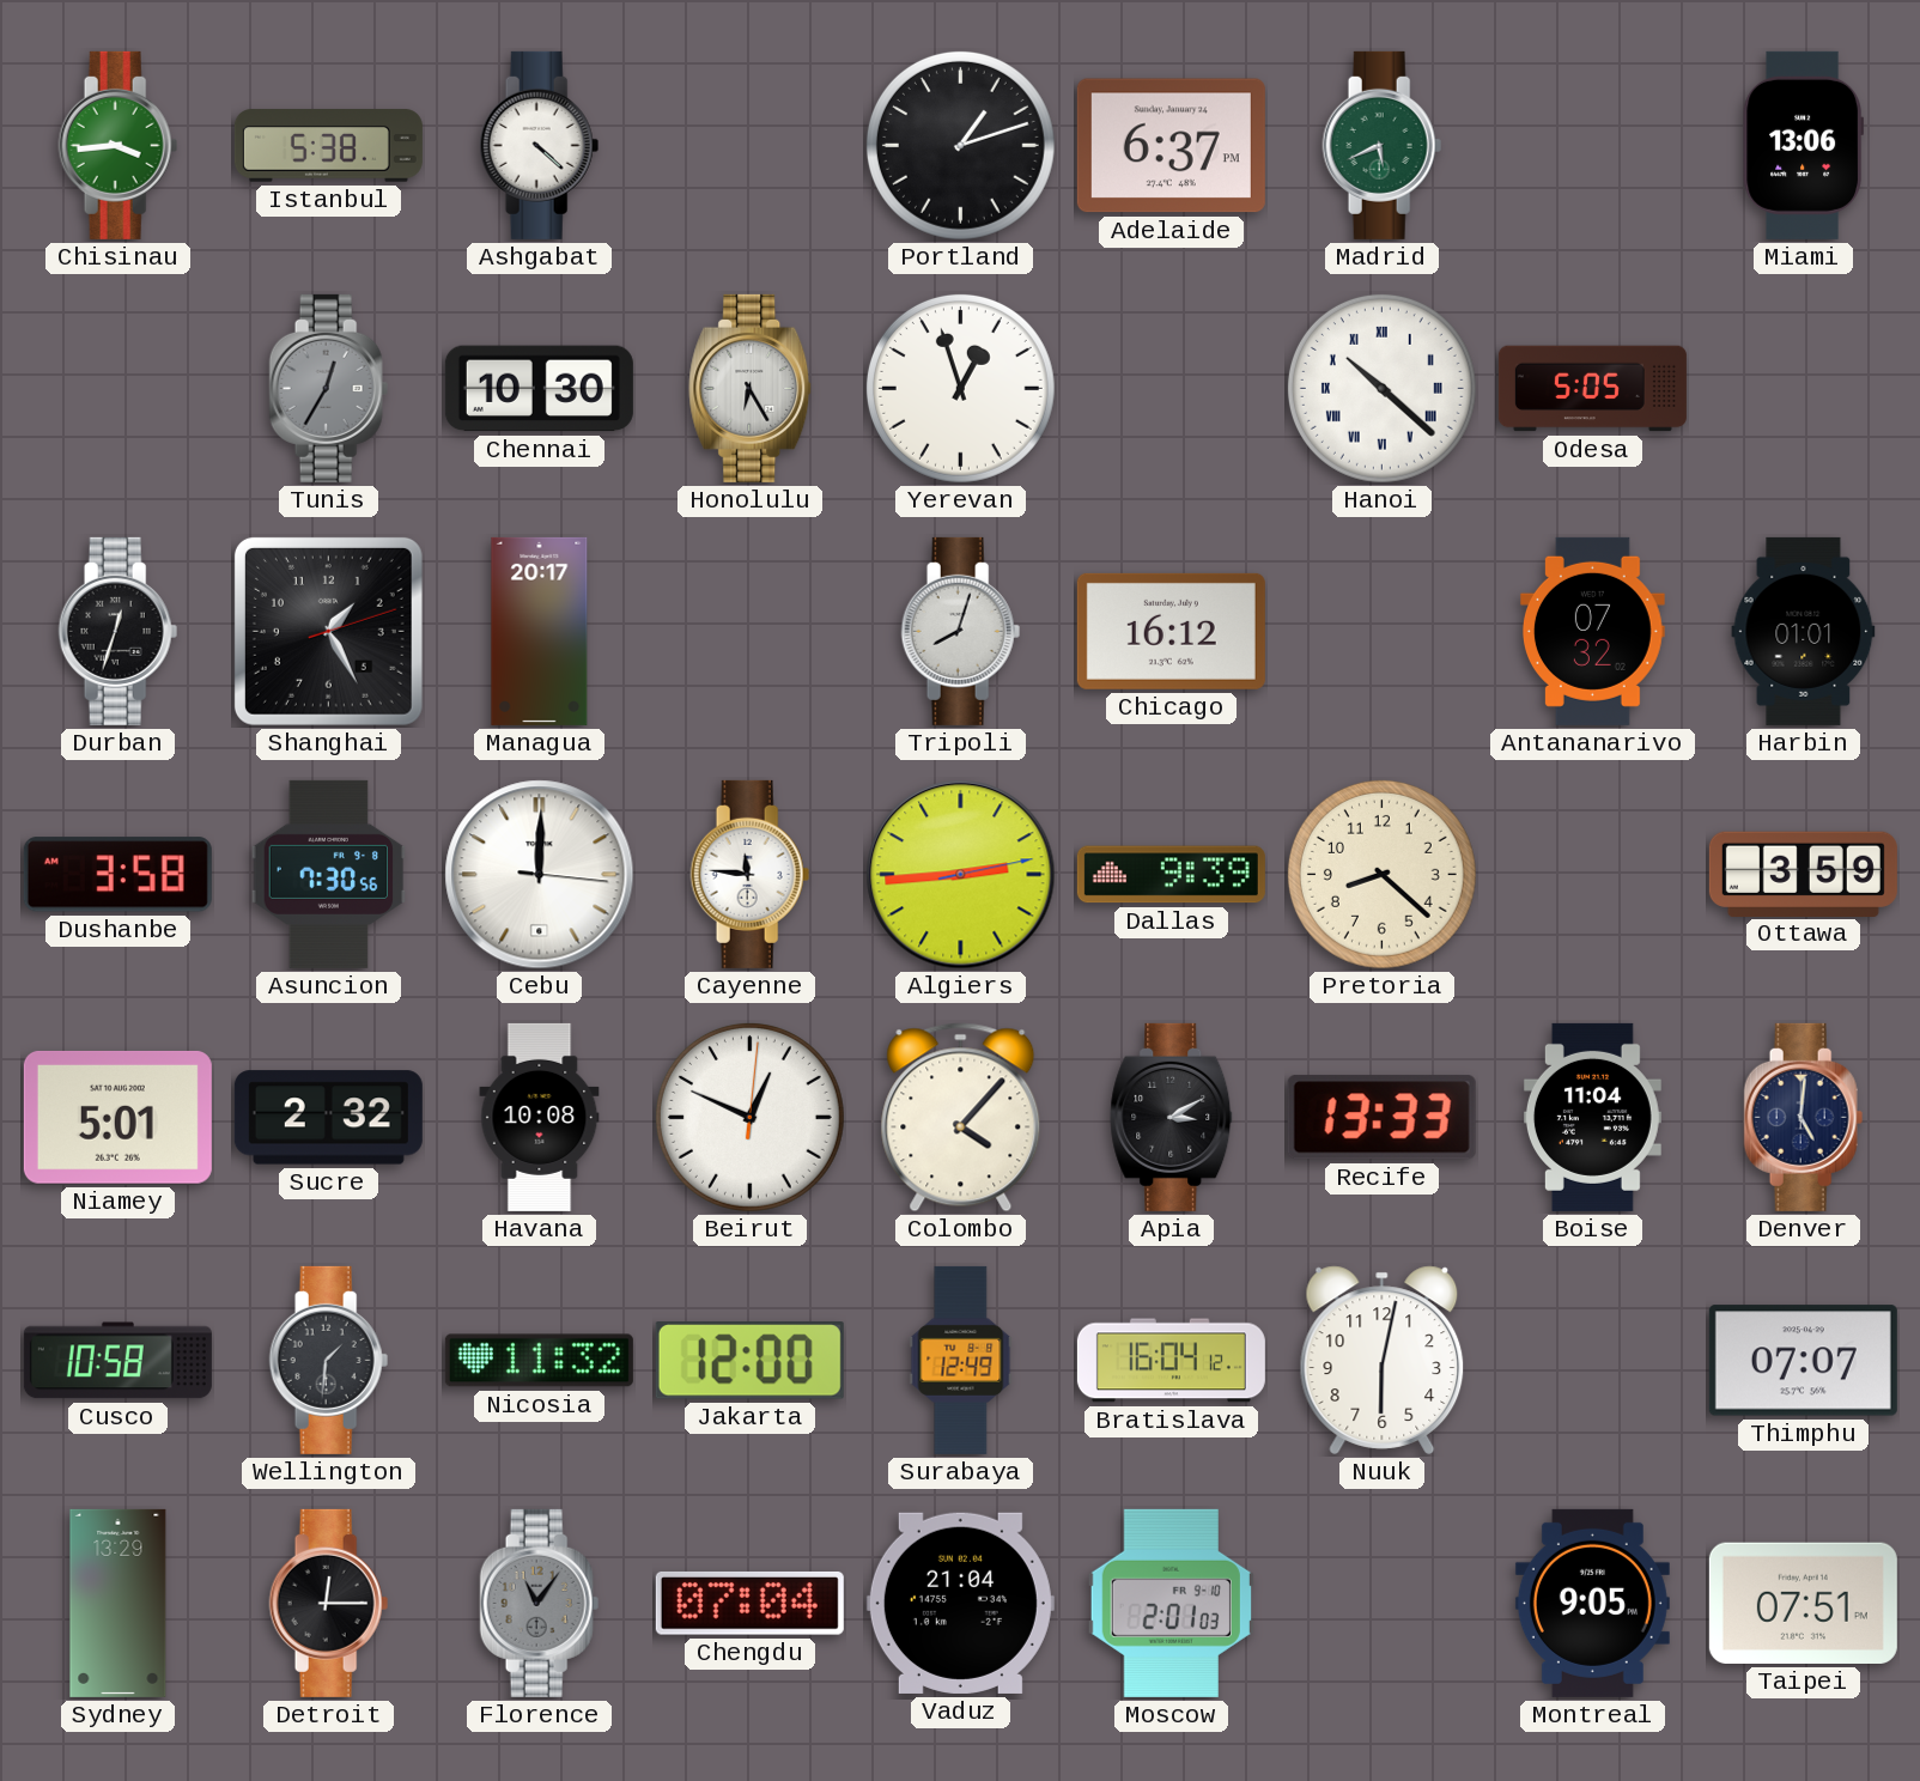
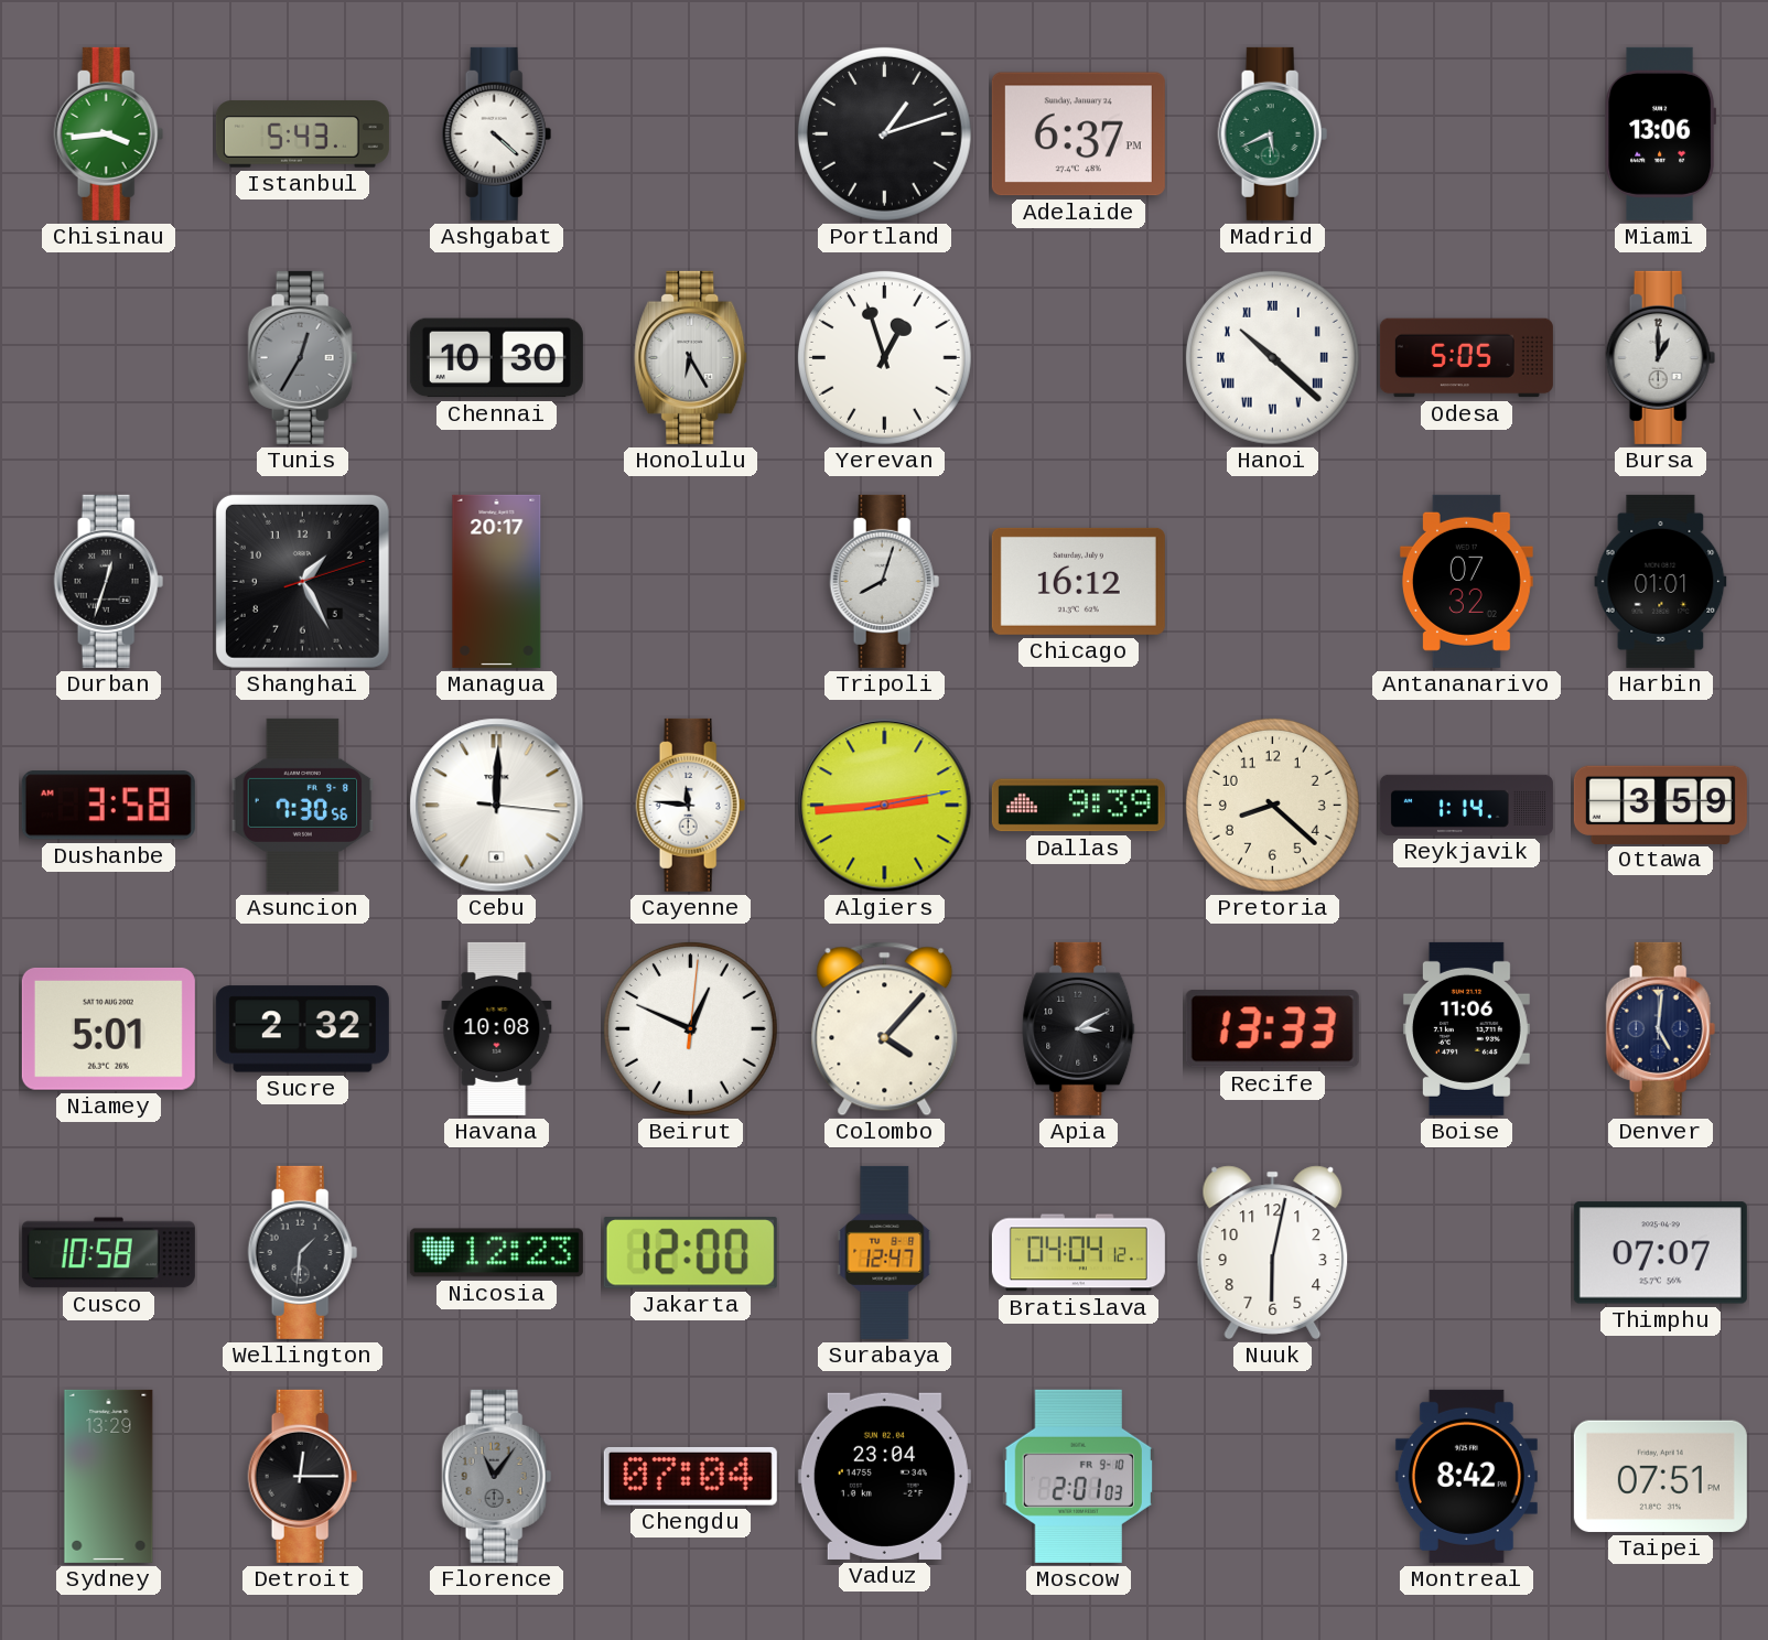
Istanbul: 5:38 -> 5:43
Bursa: none -> 1:00
Reykjavik: none -> 1:14
Boise: 11:04 -> 11:06
Nicosia: 11:32 -> 12:23
Surabaya: 12:49 -> 12:47
Bratislava: 16:04 -> 04:04
Vaduz: 21:04 -> 23:04
Montreal: 9:05 -> 8:42
